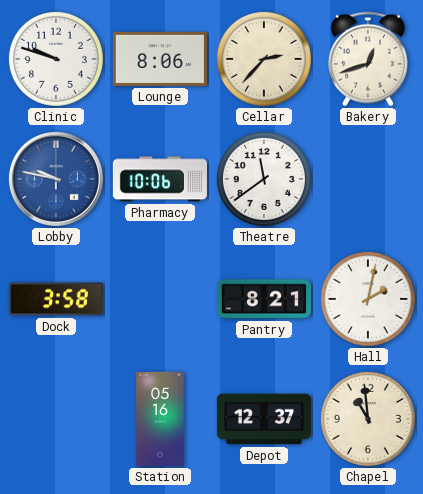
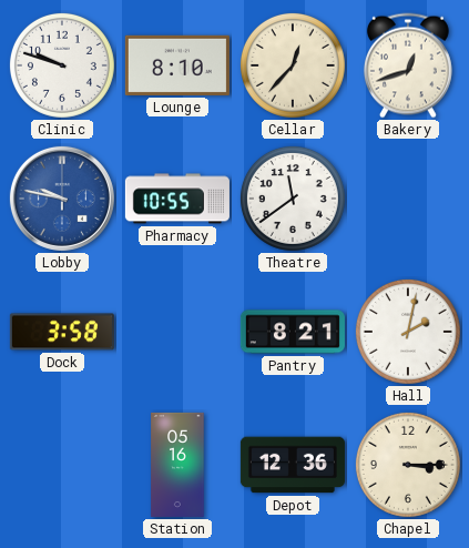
Lounge: 8:06 -> 8:10
Cellar: 2:37 -> 12:37
Pharmacy: 10:06 -> 10:55
Depot: 12:37 -> 12:36
Chapel: 10:59 -> 3:15
